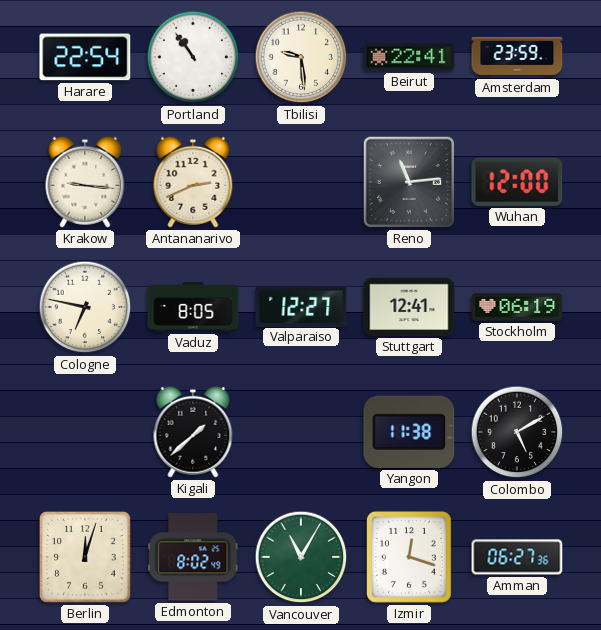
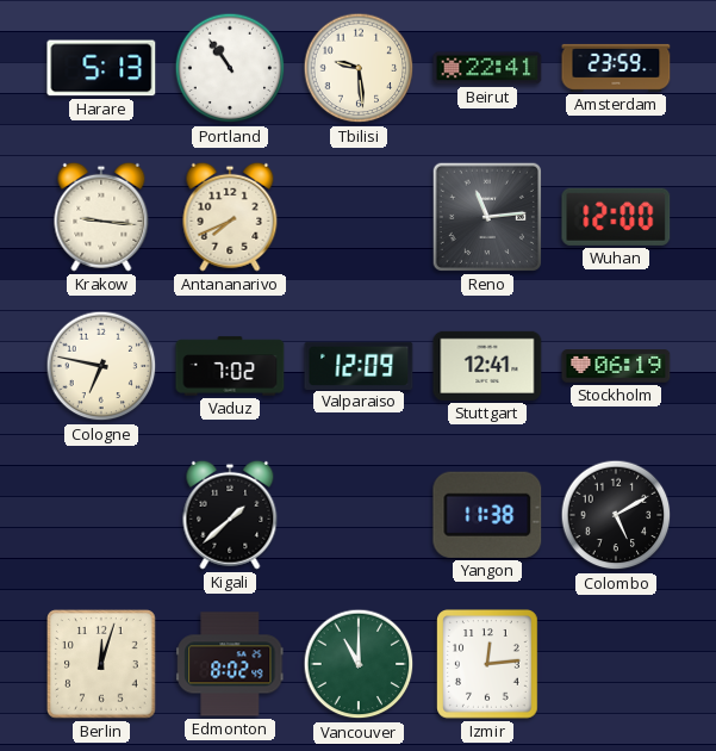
Harare: 22:54 -> 5:13
Antananarivo: 2:41 -> 7:41
Vaduz: 8:05 -> 7:02
Valparaiso: 12:27 -> 12:09
Vancouver: 11:05 -> 11:00
Izmir: 12:18 -> 12:14
Amman: 06:27 -> none
